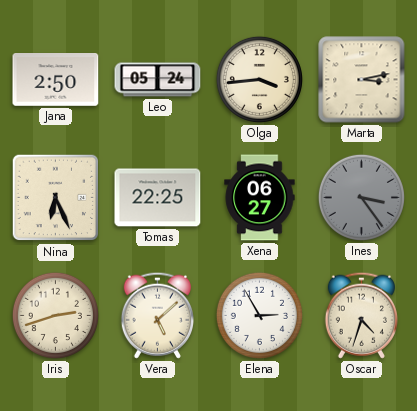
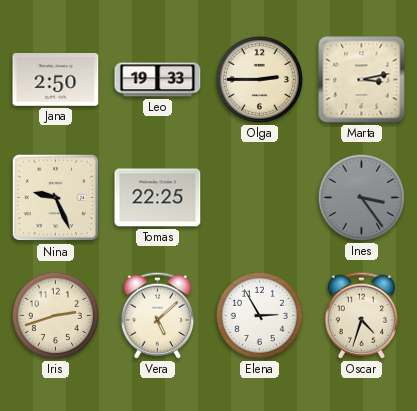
Leo: 05:24 -> 19:33
Olga: 3:44 -> 2:45
Nina: 6:26 -> 9:26
Xena: 06:27 -> none
